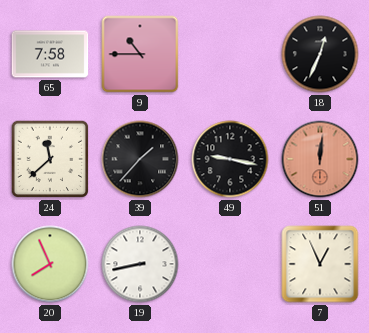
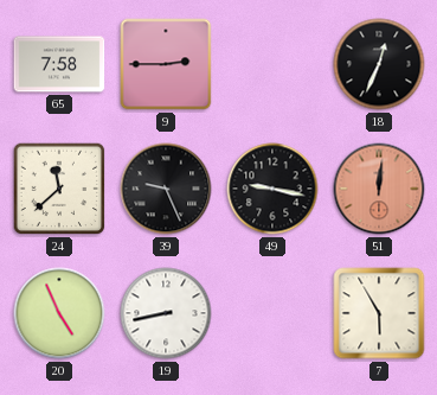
9: 10:45 -> 2:45
39: 1:37 -> 9:26
20: 7:56 -> 4:56
7: 12:56 -> 5:55
